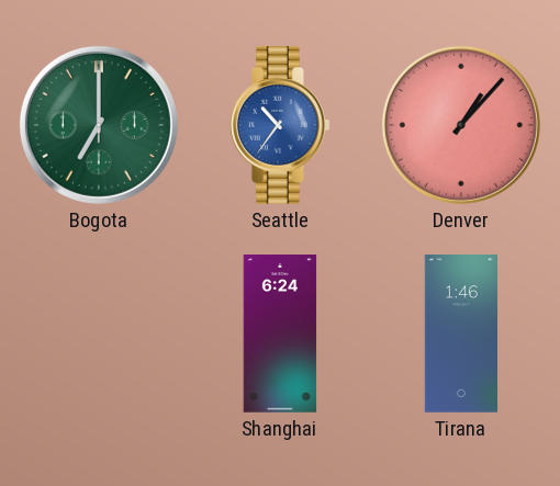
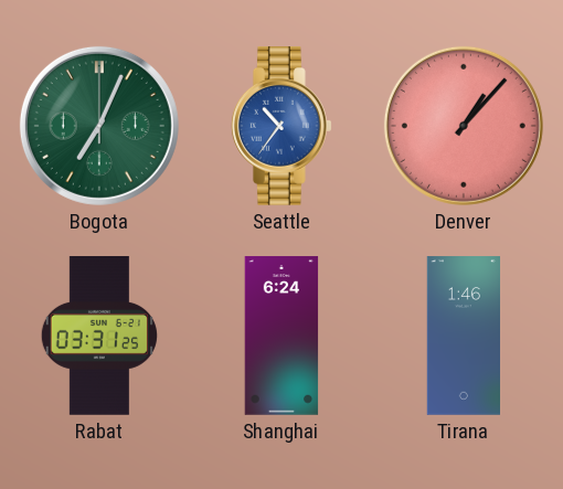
Bogota: 7:00 -> 7:04
Rabat: none -> 03:31
